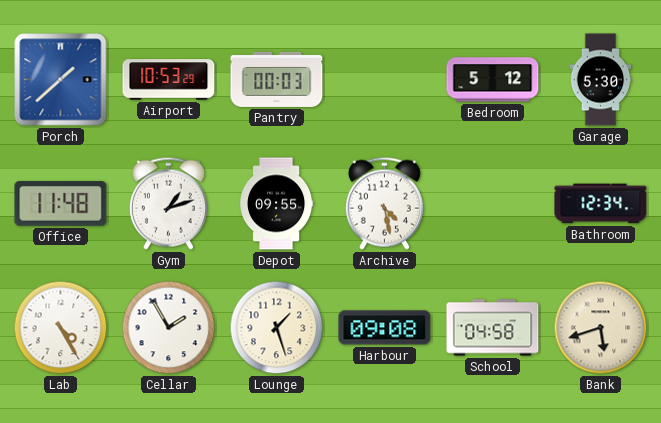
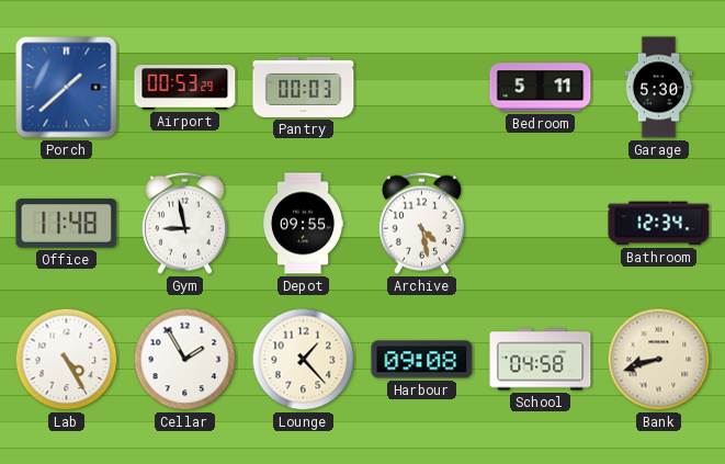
Airport: 10:53 -> 00:53
Bedroom: 5:12 -> 5:11
Gym: 1:12 -> 8:58
Lounge: 1:27 -> 1:23
Bank: 5:42 -> 8:42
